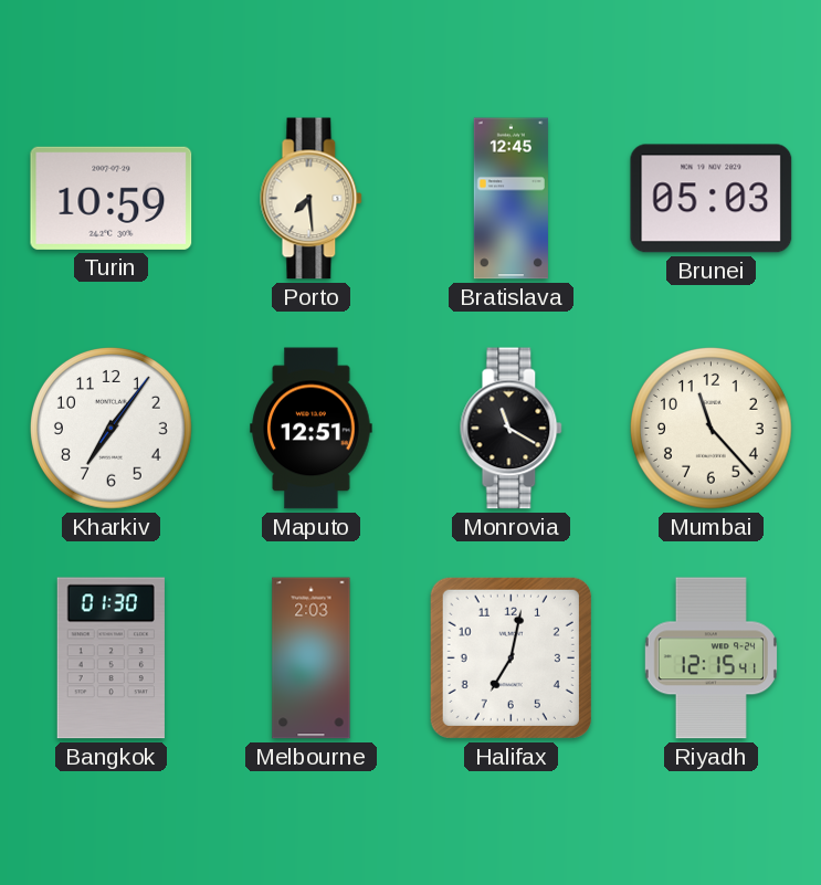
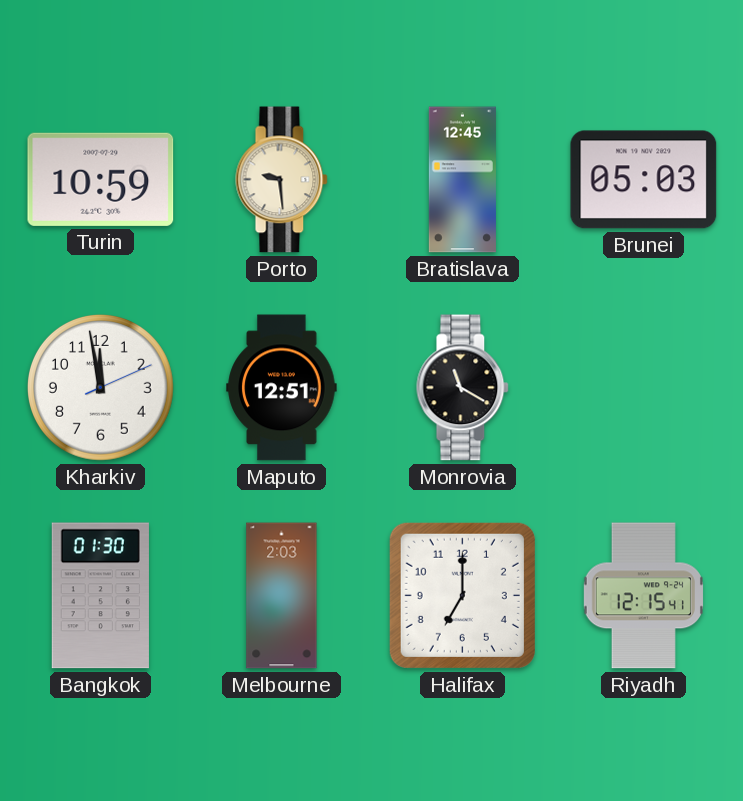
Porto: 7:29 -> 9:29
Kharkiv: 7:06 -> 11:58
Mumbai: 11:23 -> none
Halifax: 7:02 -> 7:00
